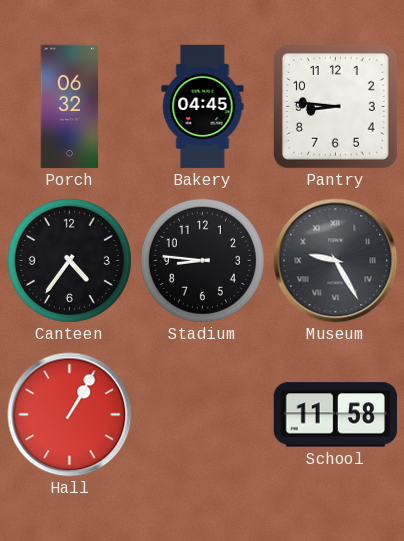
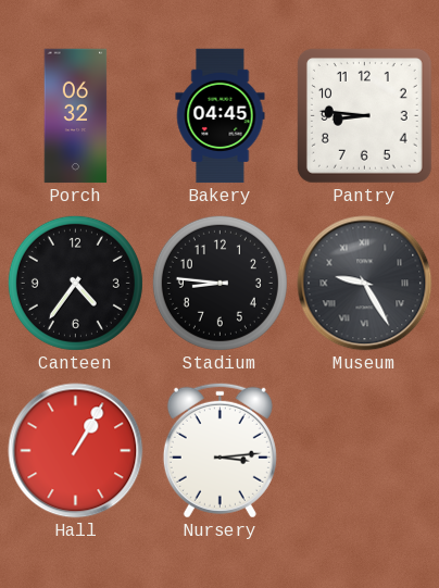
Nursery: none -> 3:14
School: 11:58 -> none
